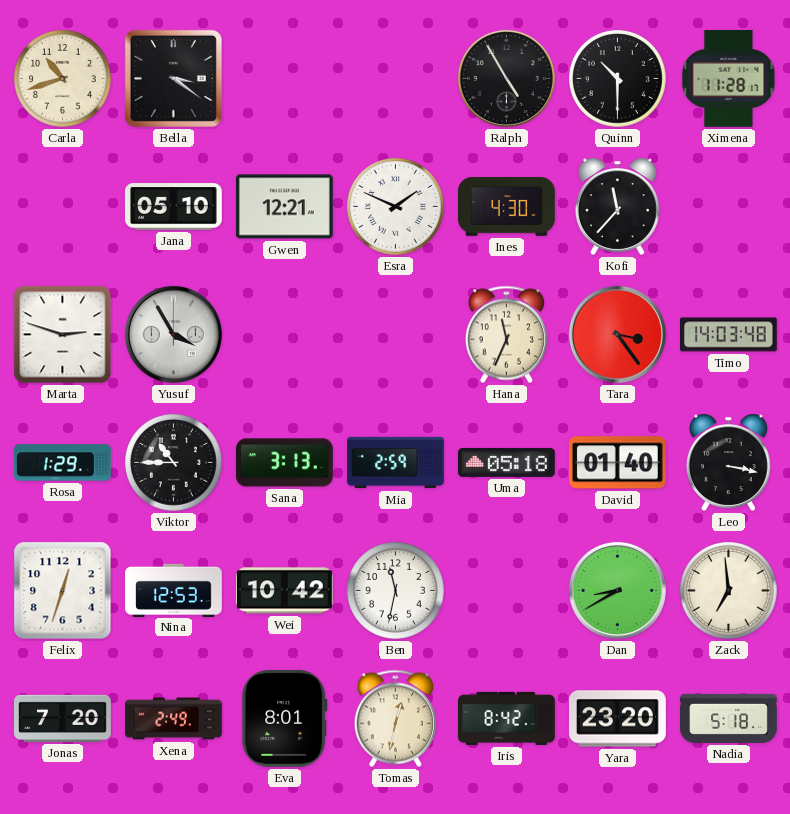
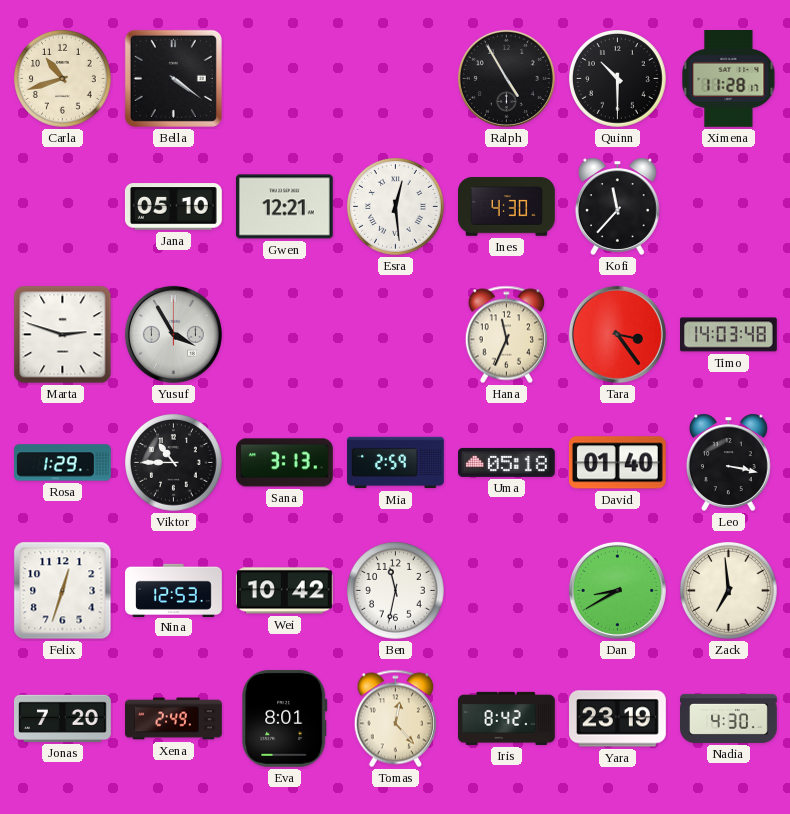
Bella: 3:21 -> 4:21
Esra: 1:49 -> 12:29
Tomas: 12:32 -> 12:23
Yara: 23:20 -> 23:19
Nadia: 5:18 -> 4:30
